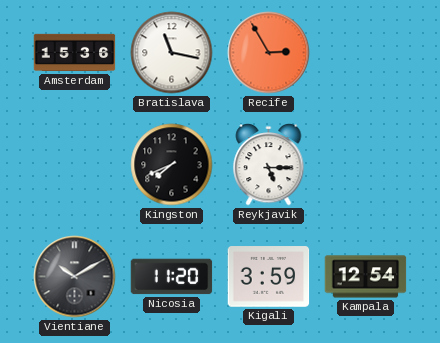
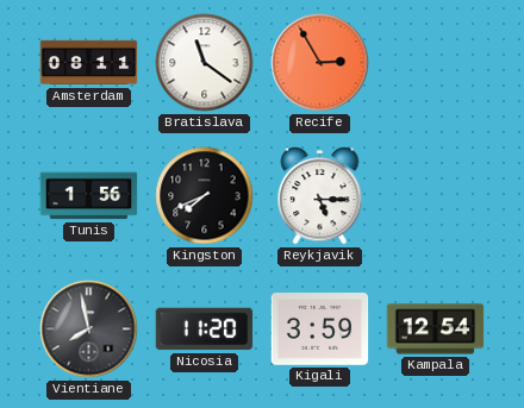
Amsterdam: 15:36 -> 08:11
Bratislava: 11:17 -> 11:21
Tunis: none -> 1:56
Vientiane: 10:10 -> 7:58
